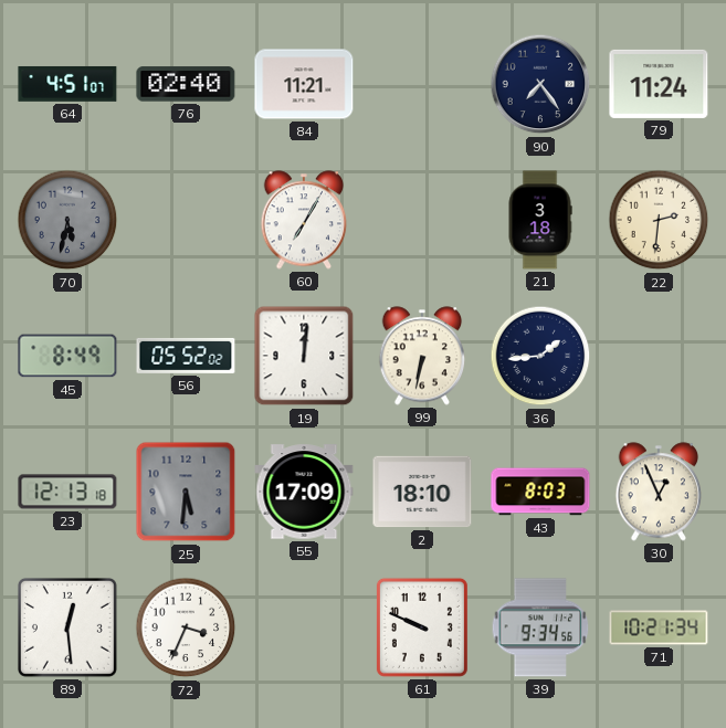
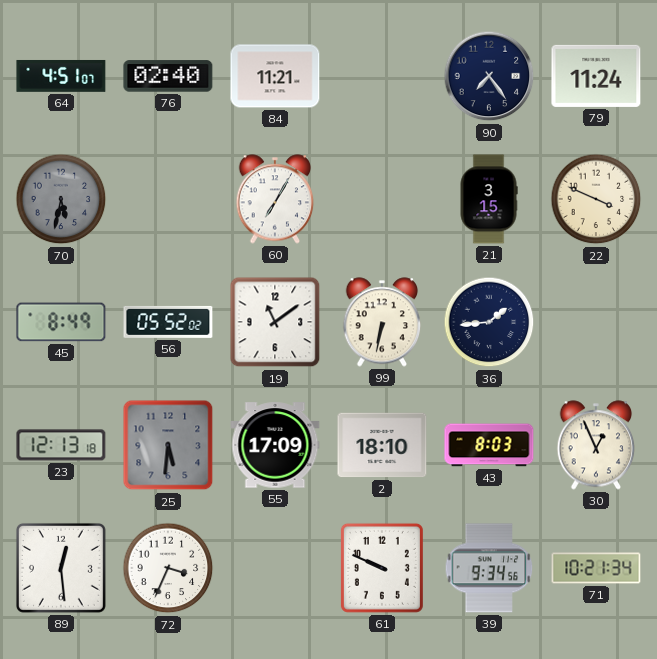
21: 3:18 -> 3:15
22: 2:31 -> 3:49
19: 12:01 -> 11:09
